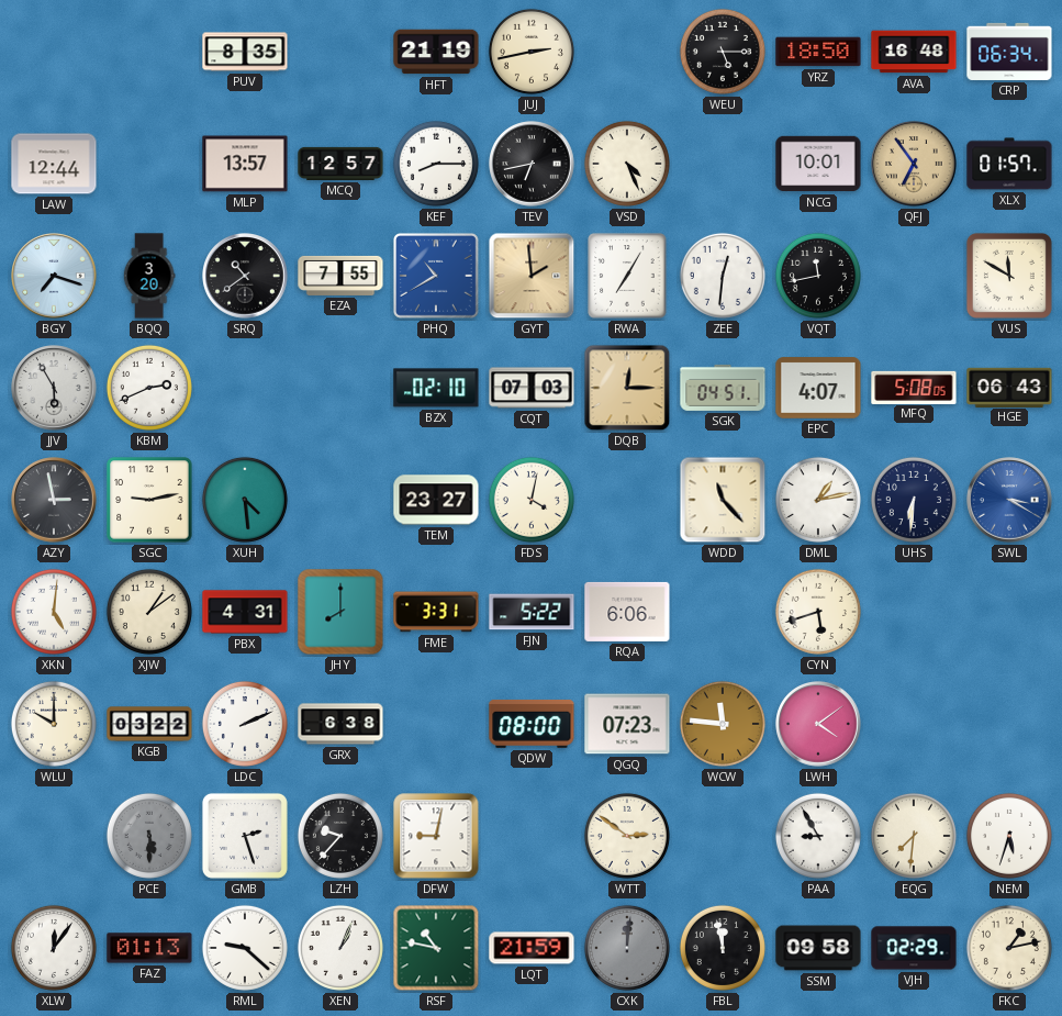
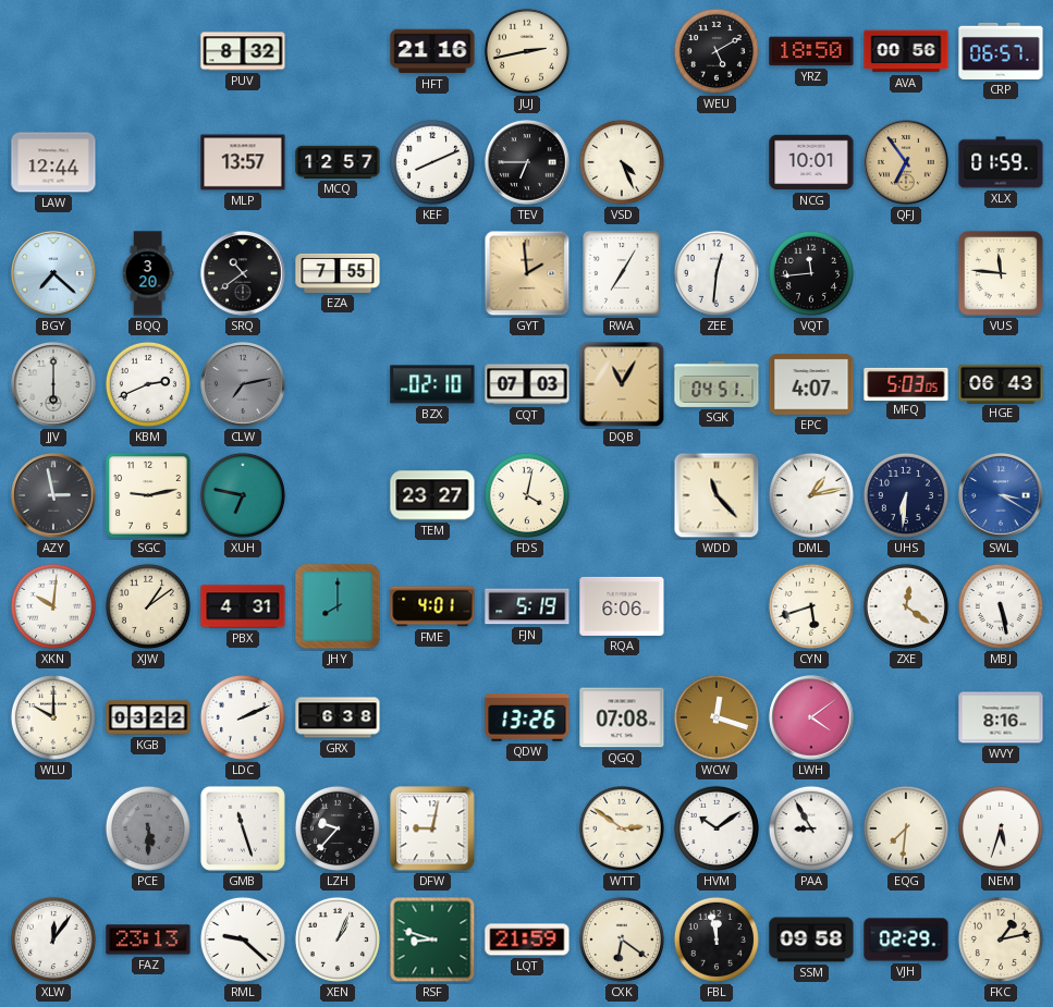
PUV: 8:35 -> 8:32
HFT: 21:19 -> 21:16
WEU: 5:15 -> 5:10
AVA: 16:48 -> 00:56
CRP: 06:34 -> 06:57
KEF: 8:15 -> 8:11
TEV: 6:43 -> 6:45
XLX: 01:57 -> 01:59
BGY: 7:18 -> 7:22
PHQ: 10:40 -> none
VQT: 11:43 -> 11:44
VUS: 11:50 -> 11:46
JJV: 5:55 -> 6:00
CLW: none -> 7:13
DQB: 12:15 -> 11:05
MFQ: 5:08 -> 5:03
XUH: 4:29 -> 6:47
XKN: 5:01 -> 10:01
FME: 3:31 -> 4:01
FJN: 5:22 -> 5:19
ZXE: none -> 12:21
MBJ: none -> 5:28
QDW: 08:00 -> 13:26
QGQ: 07:23 -> 07:08
WCW: 11:46 -> 12:18
WVY: none -> 8:16
GMB: 2:27 -> 11:27
HVM: none -> 10:09
FAZ: 01:13 -> 23:13
RSF: 10:47 -> 8:48
CXK: 12:01 -> 6:21
CXK dial: grey -> cream
